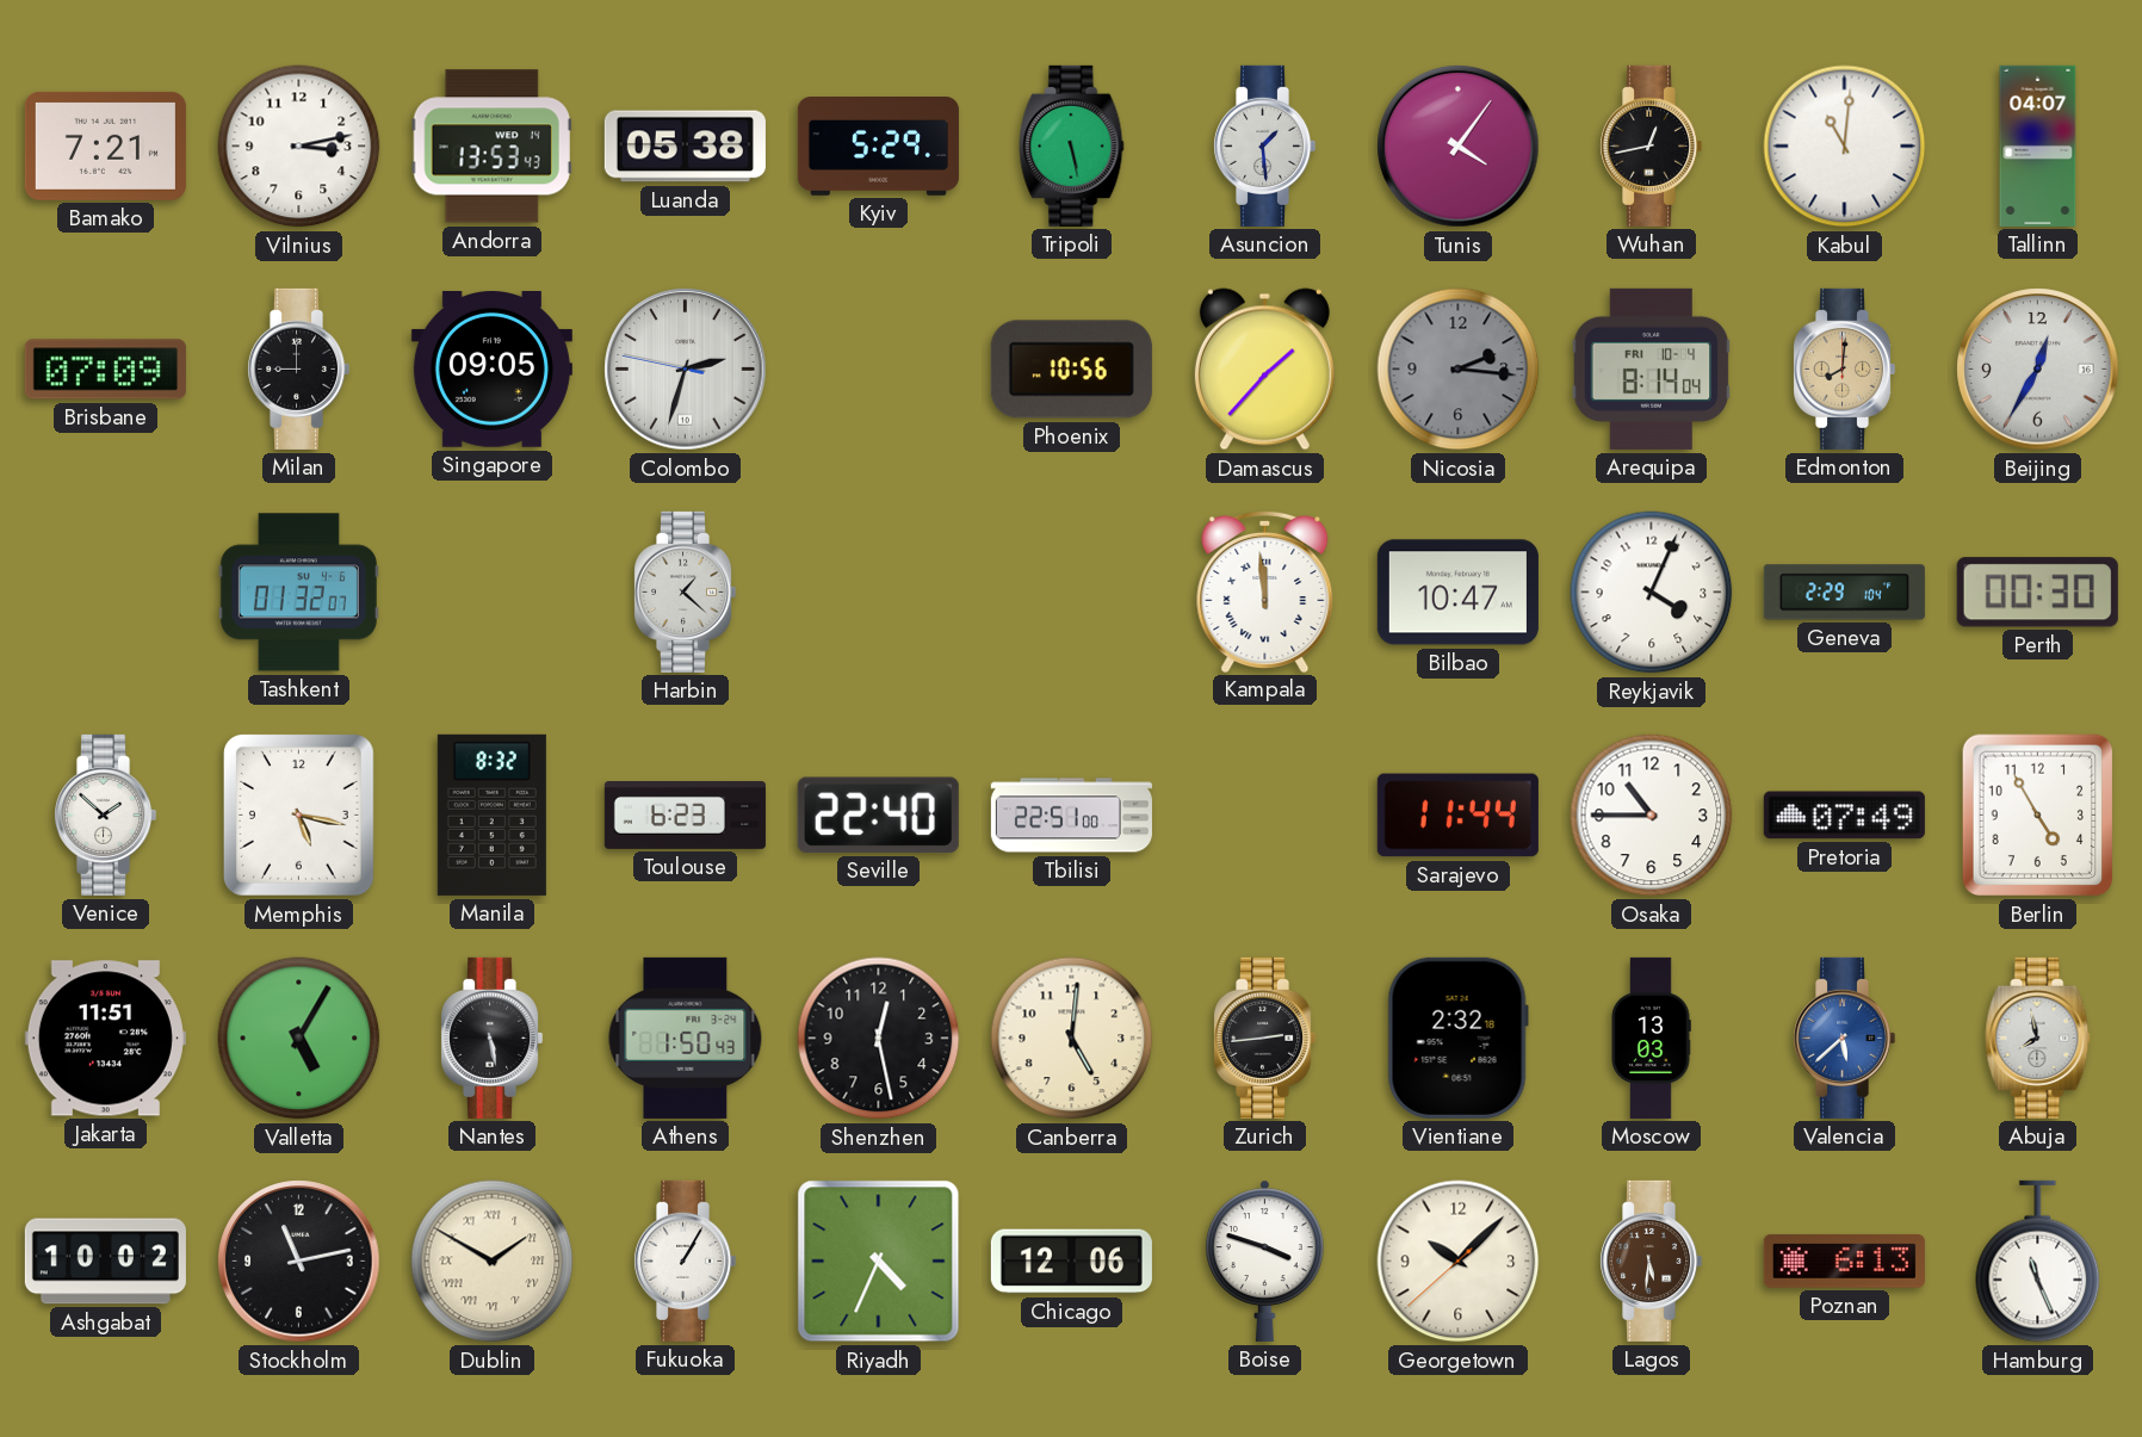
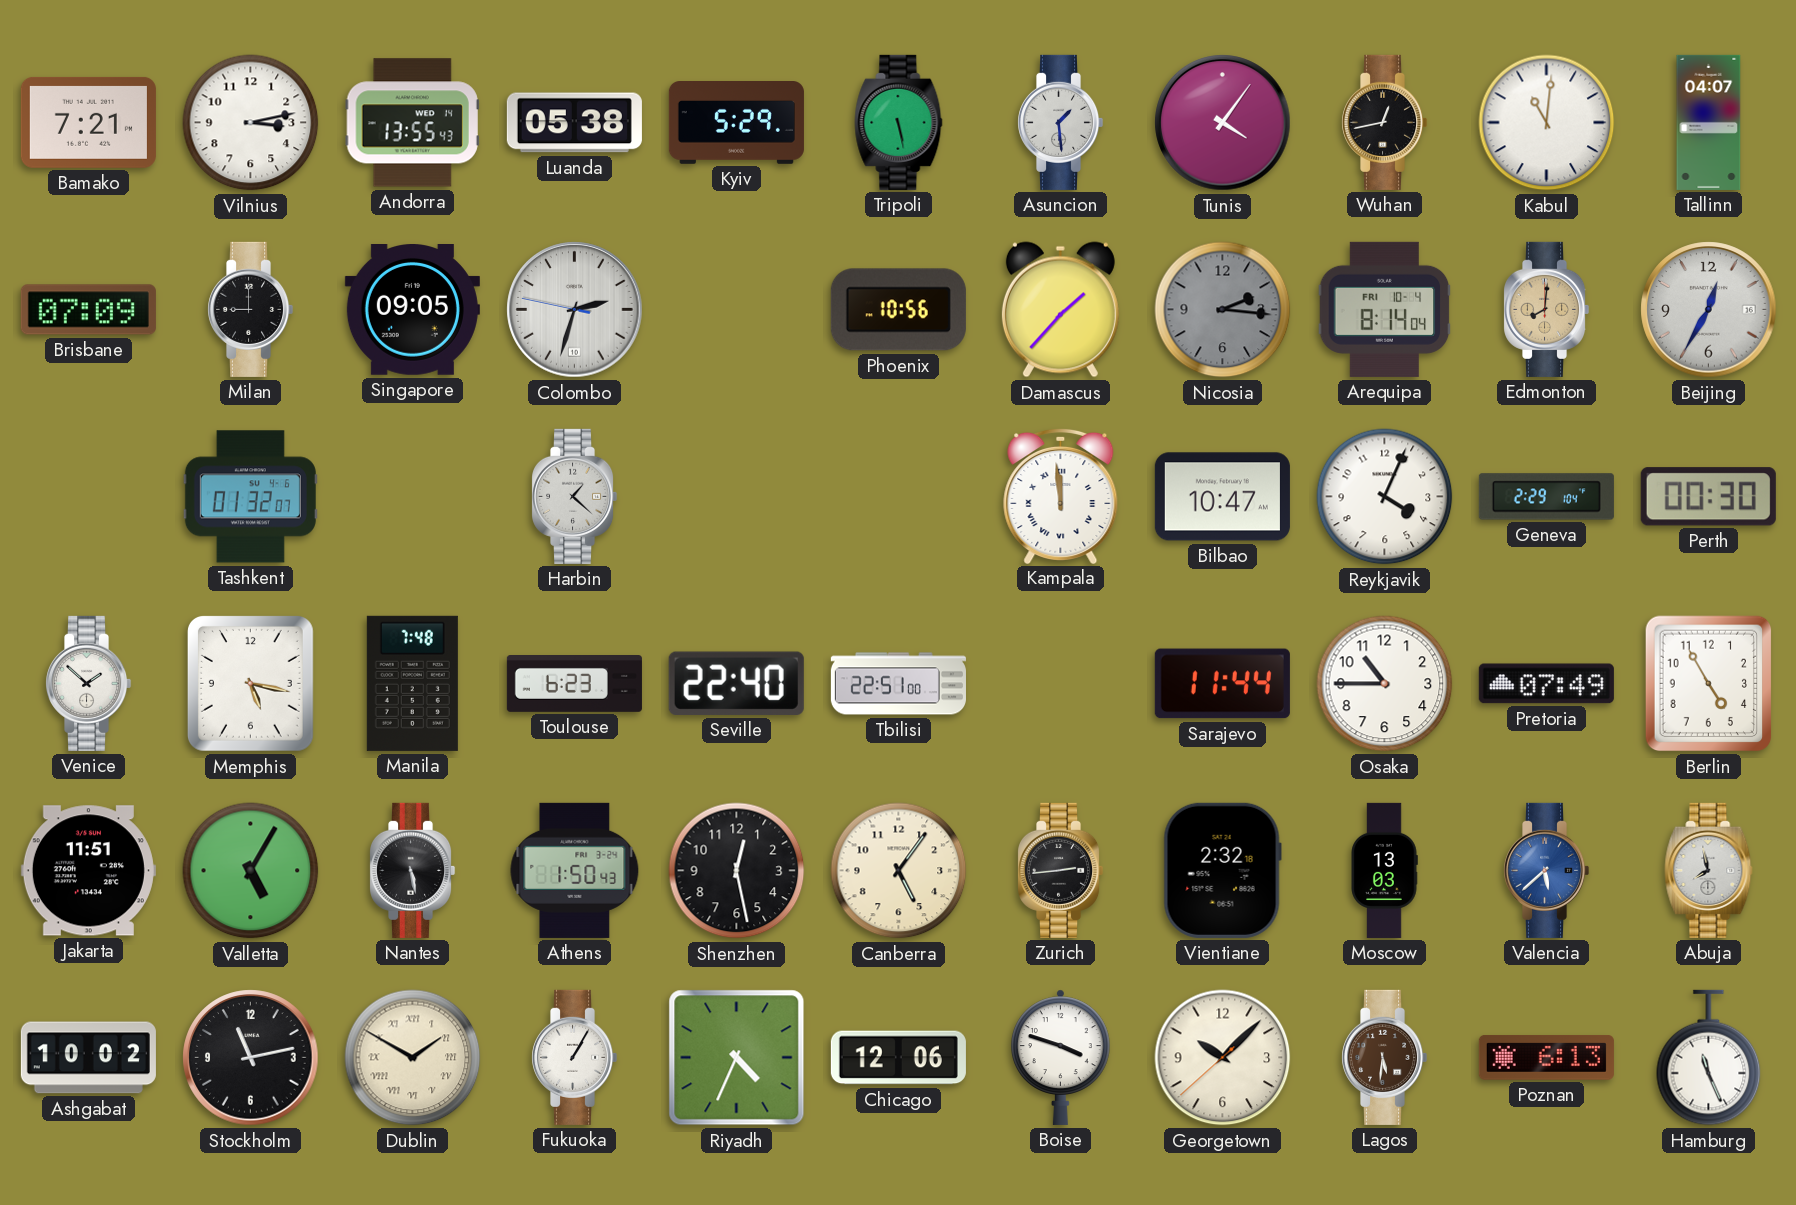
Andorra: 13:53 -> 13:55
Manila: 8:32 -> 7:48
Canberra: 5:01 -> 5:06
